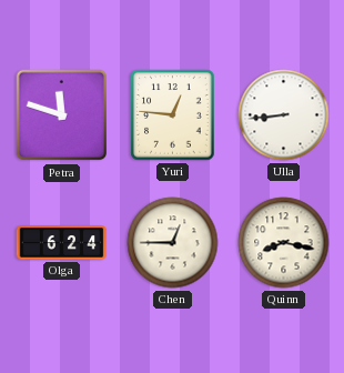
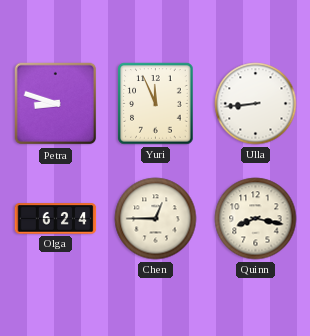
Petra: 11:48 -> 8:48
Yuri: 12:46 -> 11:56
